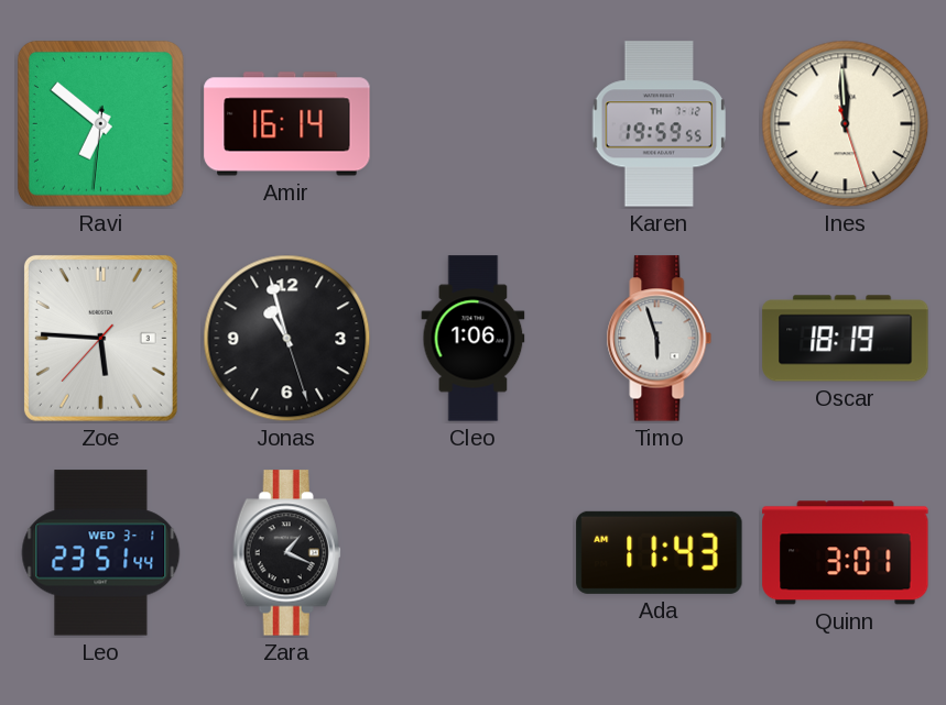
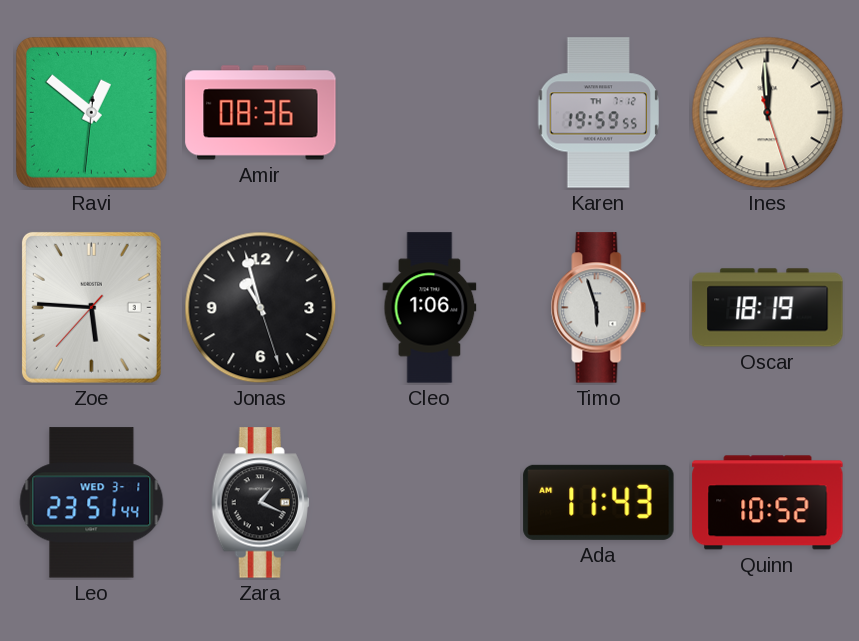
Ravi: 6:51 -> 12:51
Amir: 16:14 -> 08:36
Quinn: 3:01 -> 10:52
